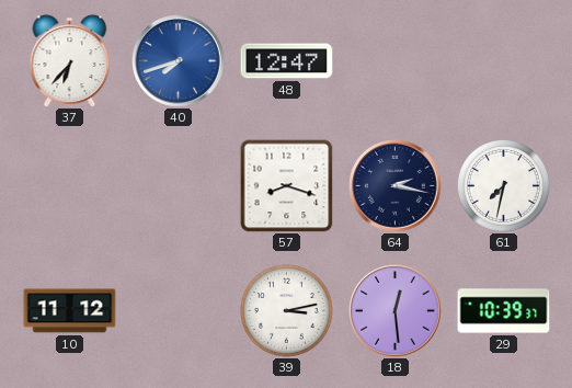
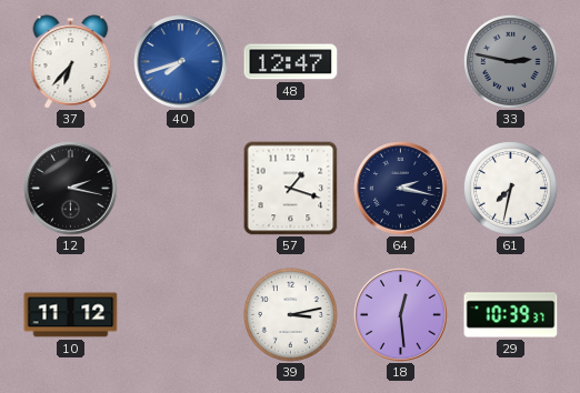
33: none -> 2:47
12: none -> 2:17
57: 8:18 -> 1:18
